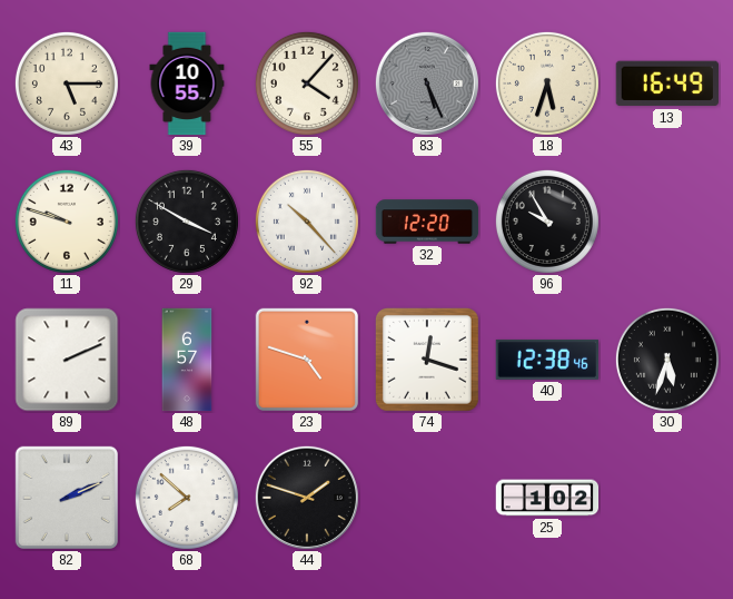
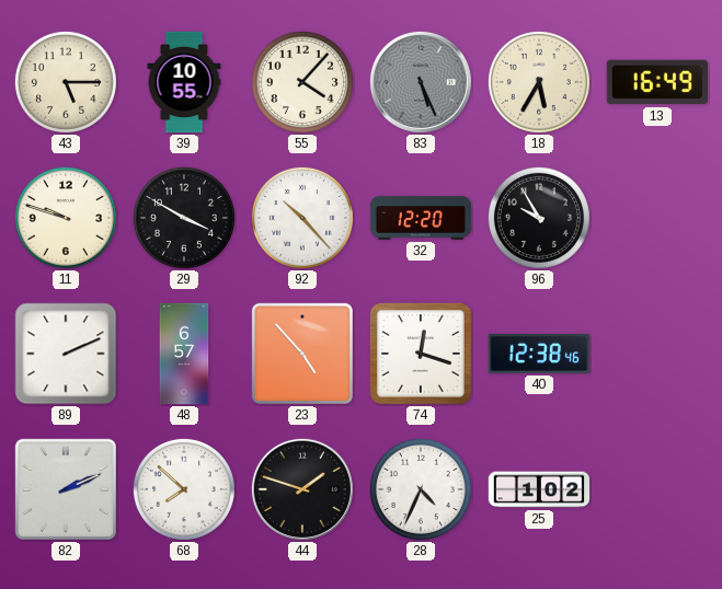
18: 5:33 -> 5:35
23: 4:48 -> 4:53
30: 5:33 -> none
28: none -> 4:34
